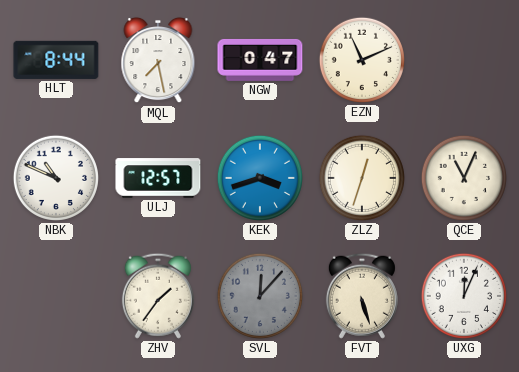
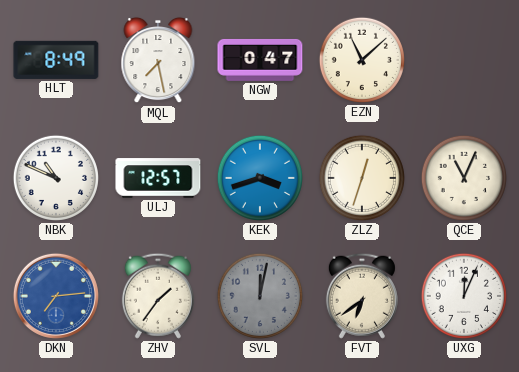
HLT: 8:44 -> 8:49
EZN: 11:11 -> 11:08
DKN: none -> 7:14
SVL: 12:07 -> 12:02
FVT: 5:27 -> 6:39
